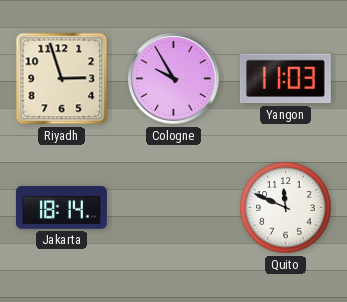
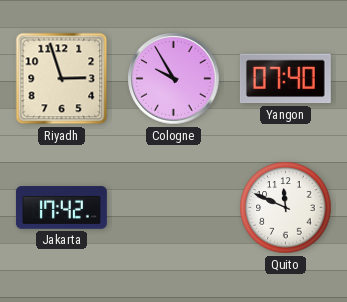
Yangon: 11:03 -> 07:40
Jakarta: 18:14 -> 17:42
